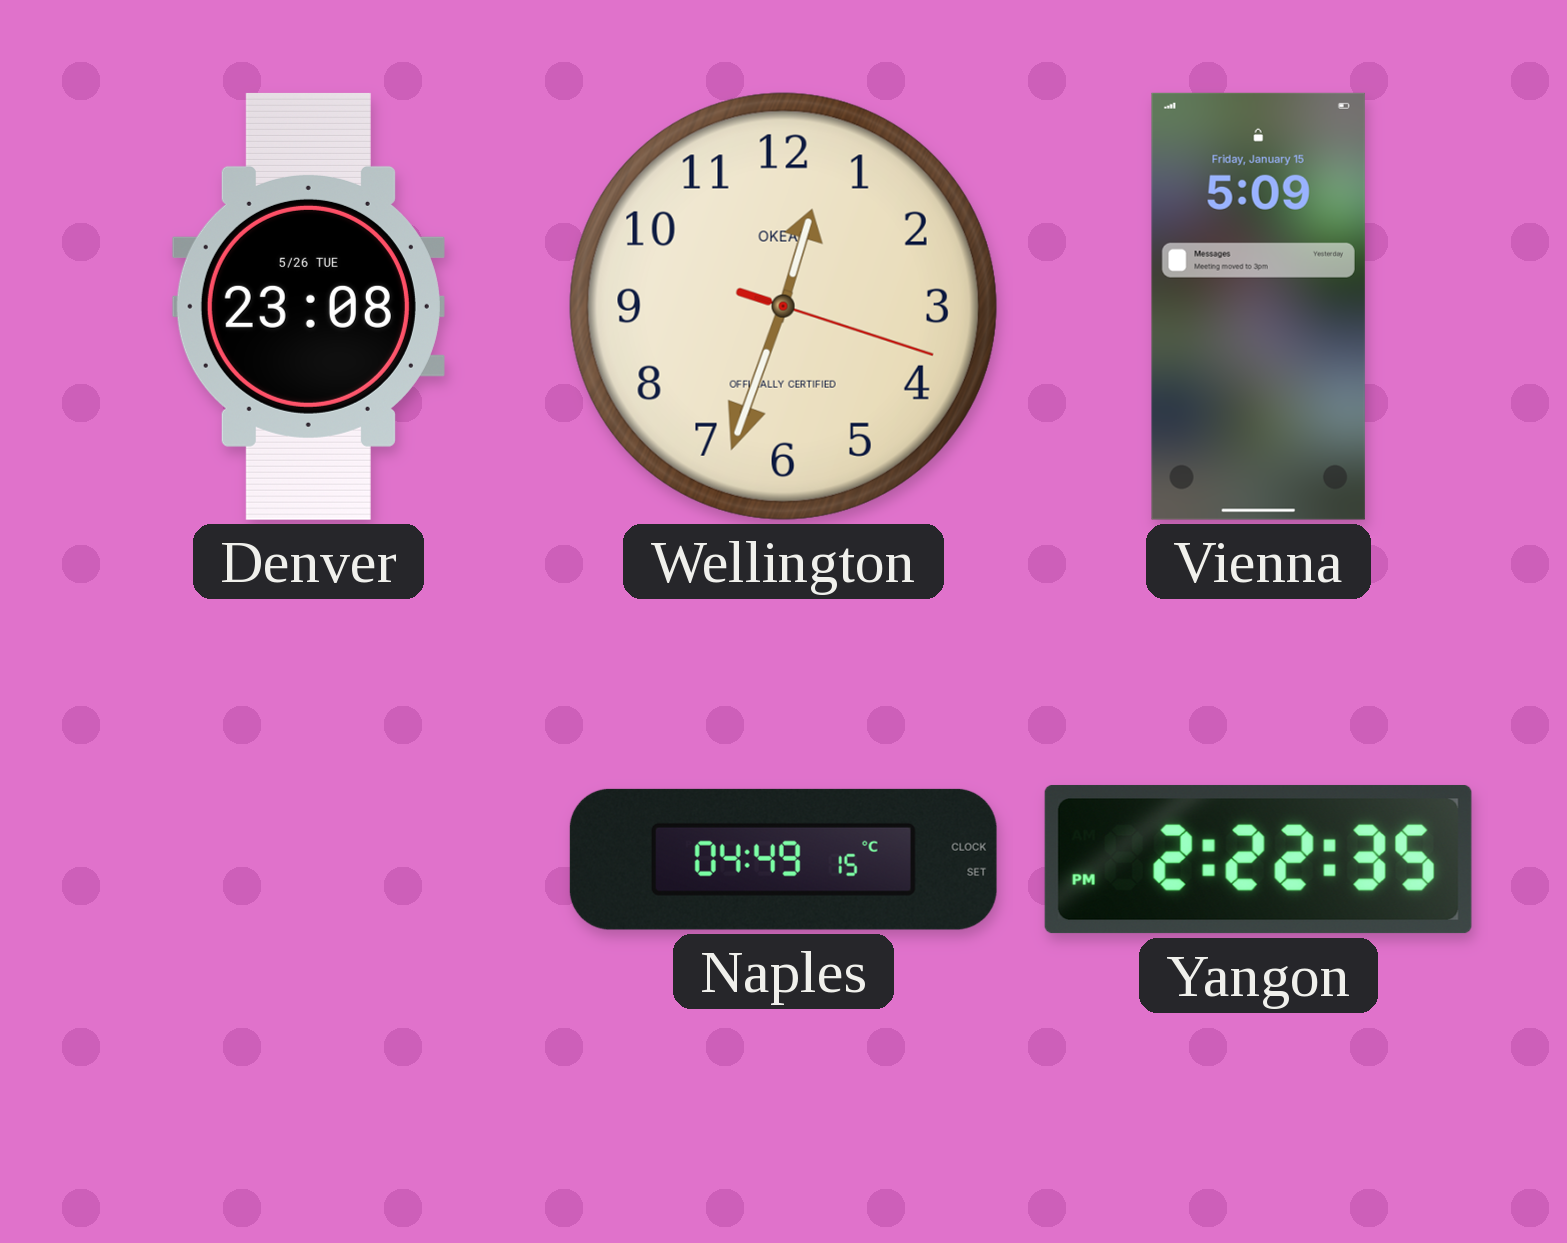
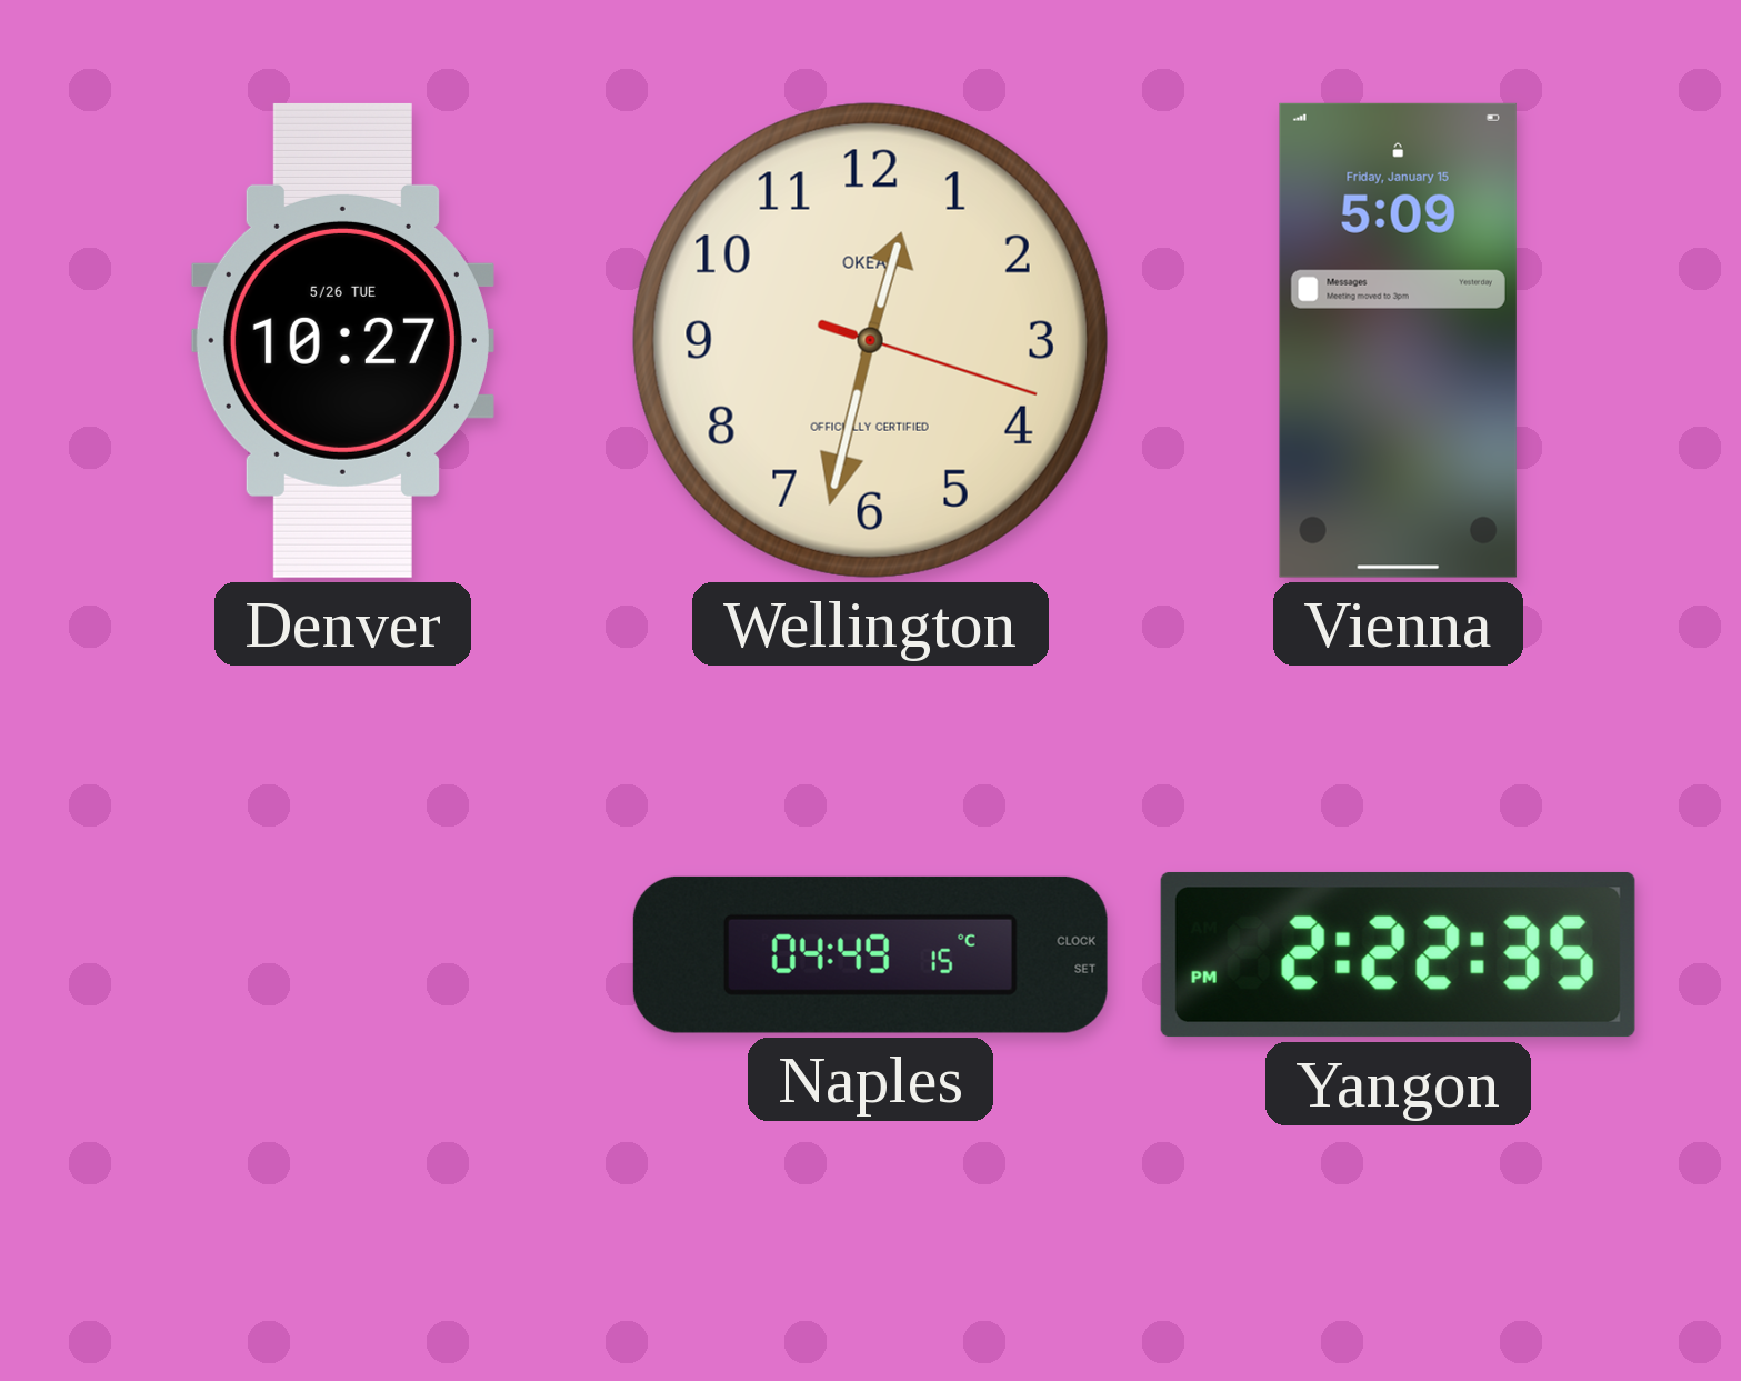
Denver: 23:08 -> 10:27
Wellington: 12:33 -> 12:32
